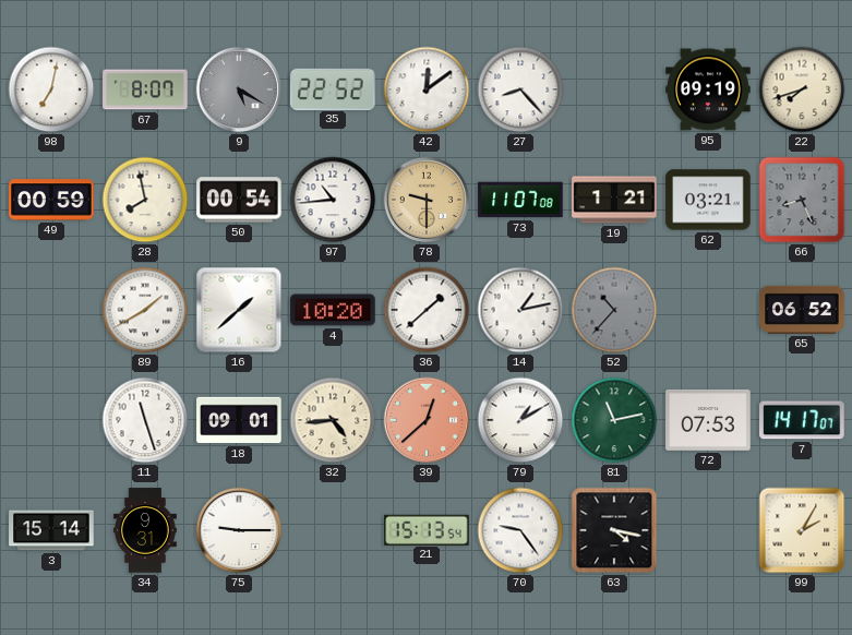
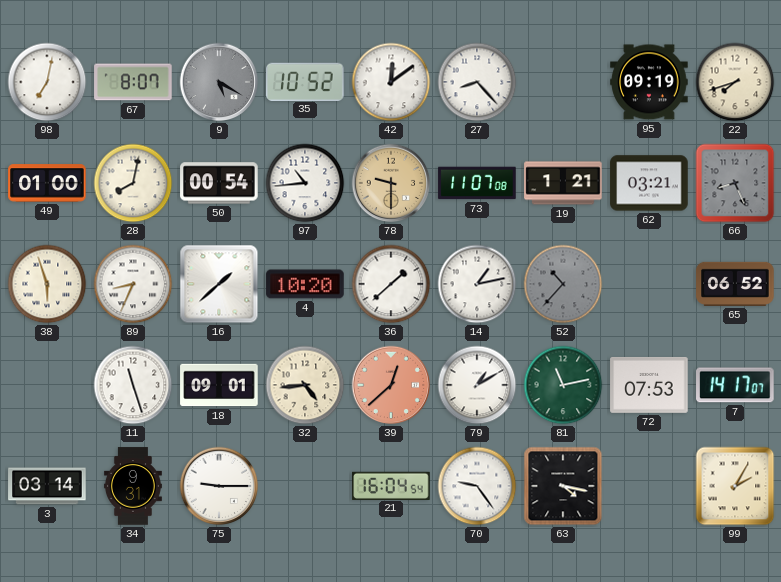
35: 22:52 -> 10:52
49: 00:59 -> 01:00
28: 7:58 -> 8:02
38: none -> 5:57
89: 1:40 -> 8:34
3: 15:14 -> 03:14
21: 15:13 -> 16:04
